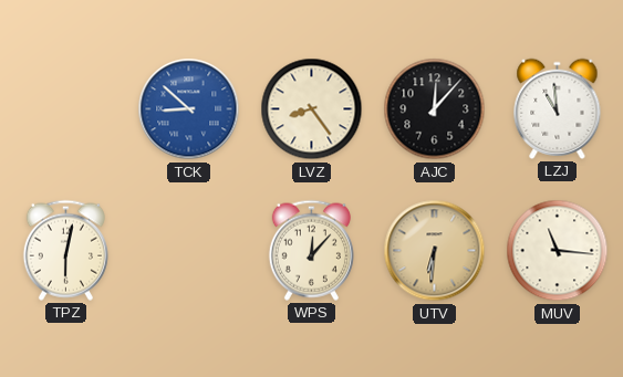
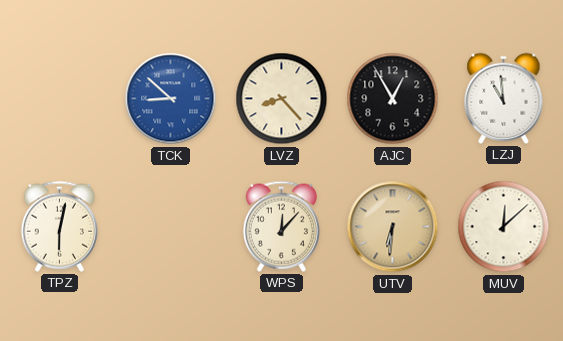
LVZ: 8:24 -> 8:23
AJC: 12:07 -> 12:55
MUV: 11:16 -> 12:08
